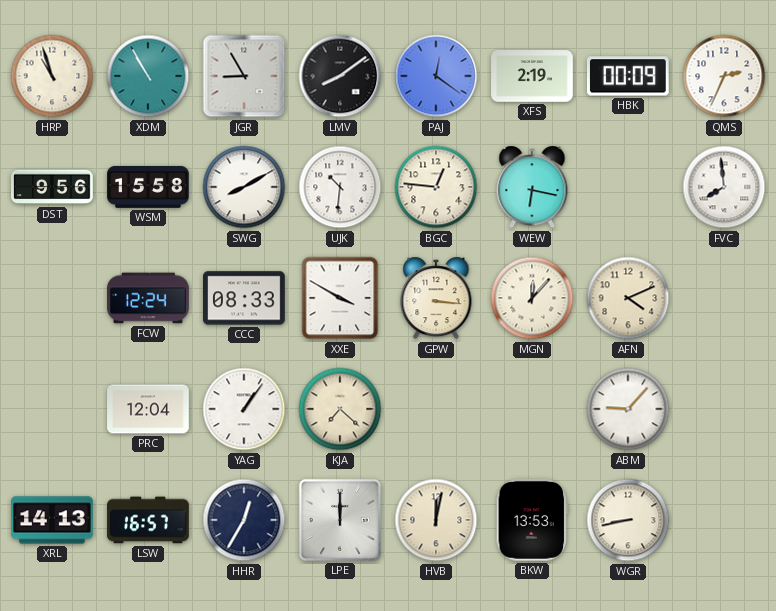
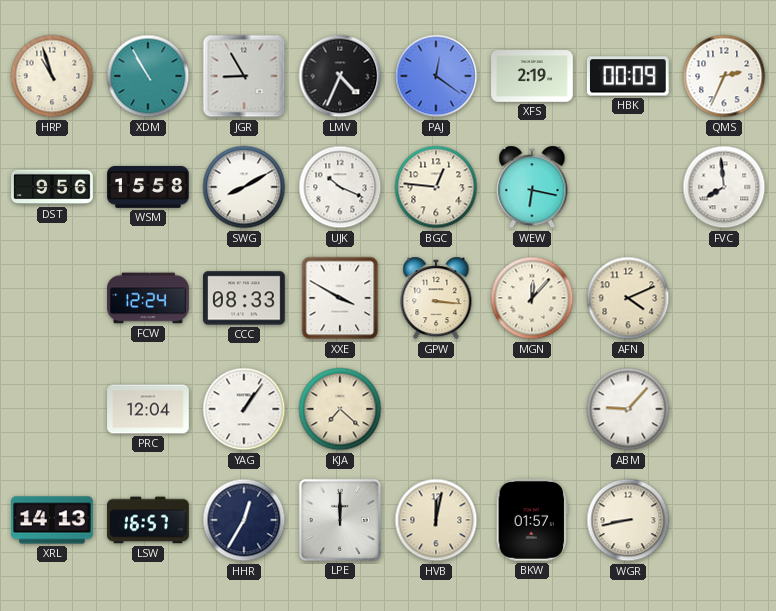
LMV: 8:09 -> 4:34
UJK: 10:31 -> 10:19
BKW: 13:53 -> 01:57
